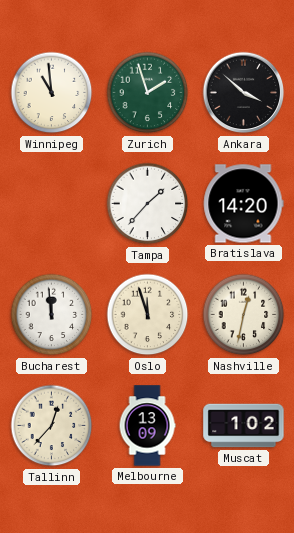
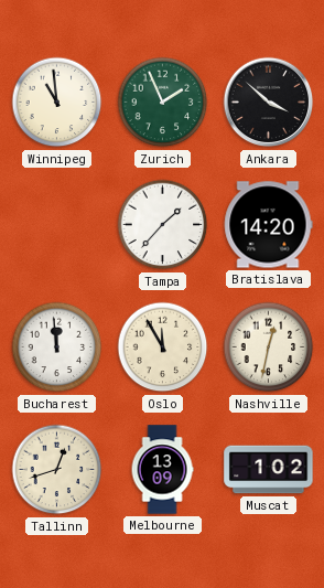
Zurich: 1:57 -> 1:56
Oslo: 11:57 -> 11:55
Tallinn: 12:37 -> 12:42
